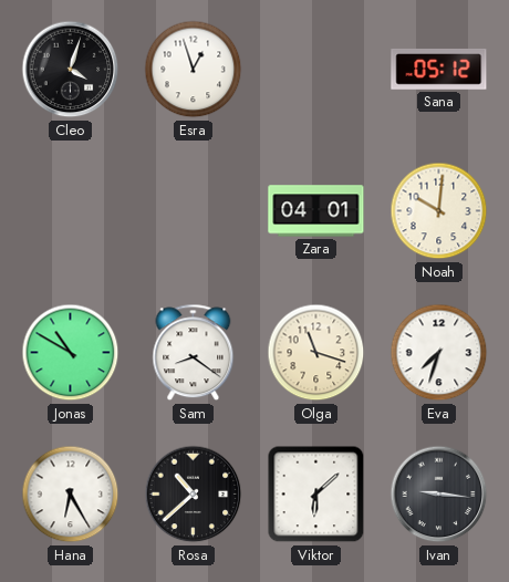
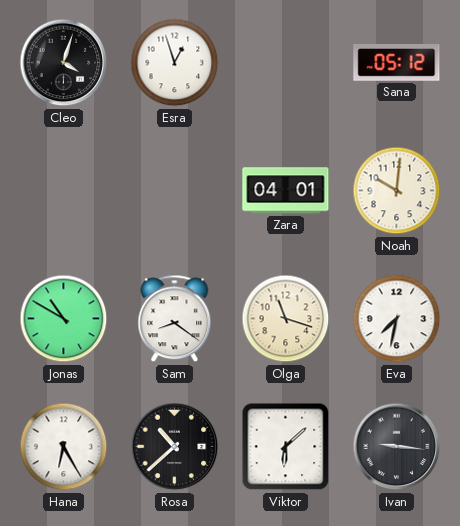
Eva: 7:33 -> 7:32
